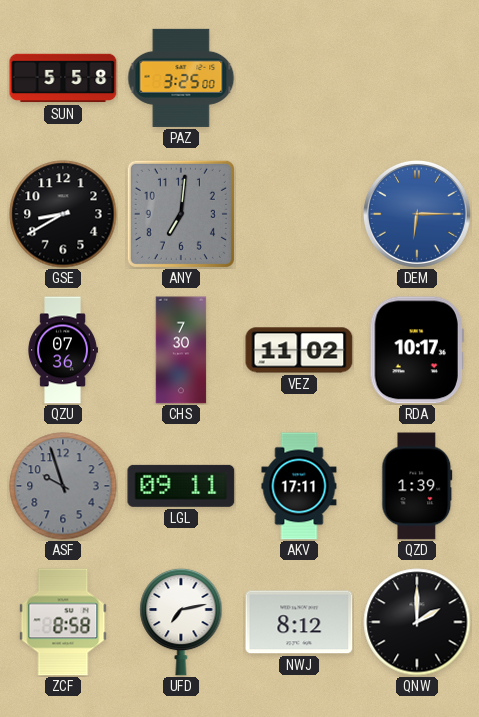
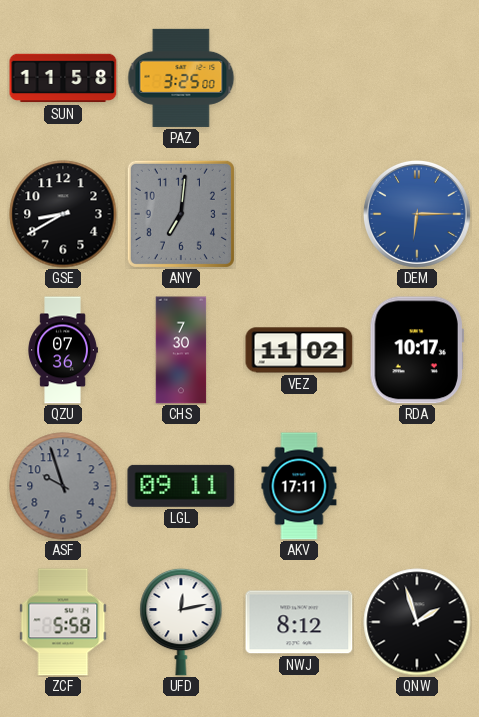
SUN: 5:58 -> 11:58
QZD: 1:39 -> none
ZCF: 8:58 -> 5:58
UFD: 7:13 -> 12:13
QNW: 2:00 -> 1:57
